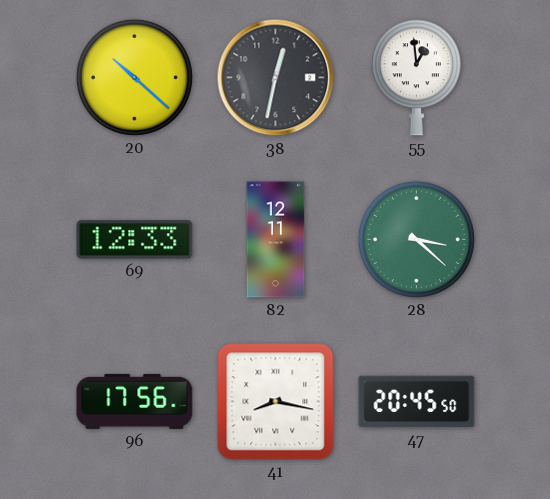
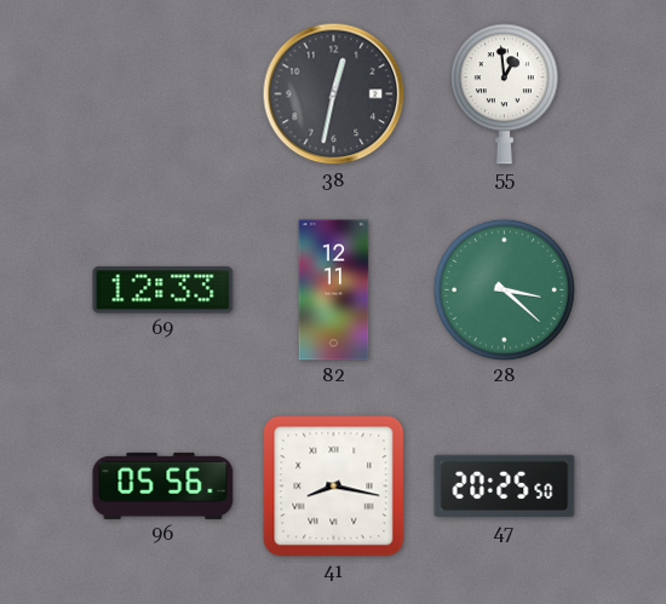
20: 10:22 -> none
96: 17:56 -> 05:56
47: 20:45 -> 20:25
